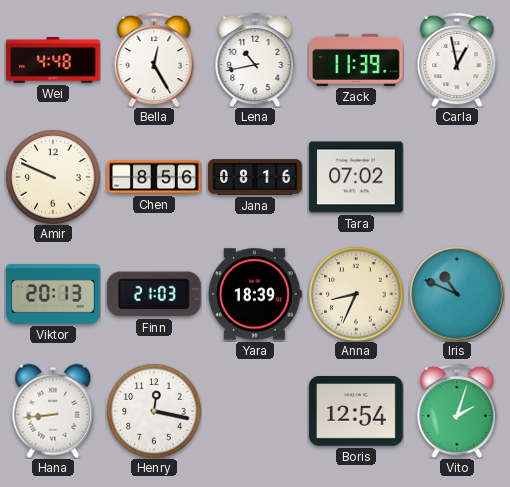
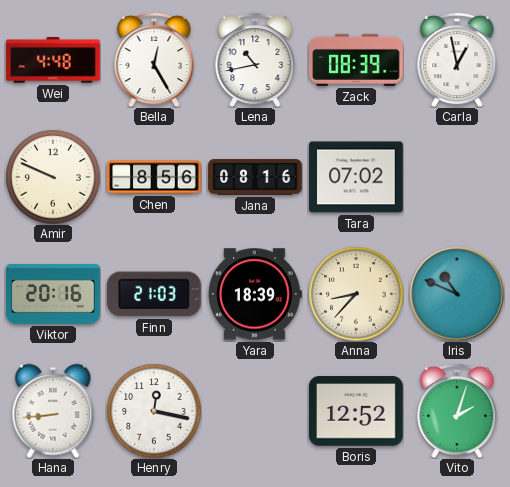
Zack: 11:39 -> 08:39
Viktor: 20:13 -> 20:16
Anna: 8:34 -> 8:37
Boris: 12:54 -> 12:52
